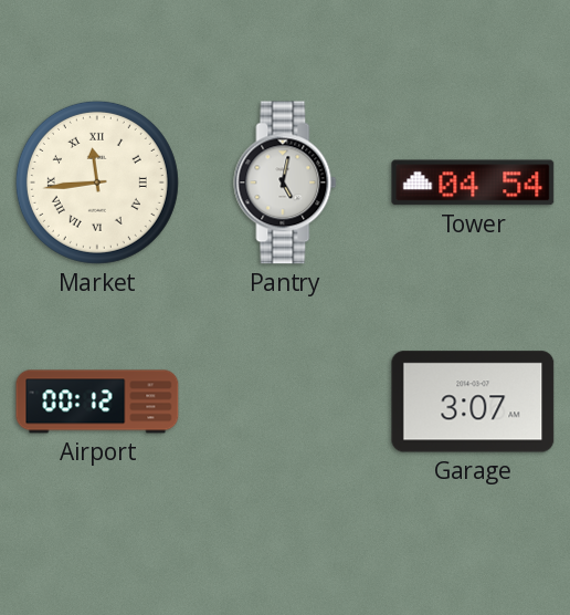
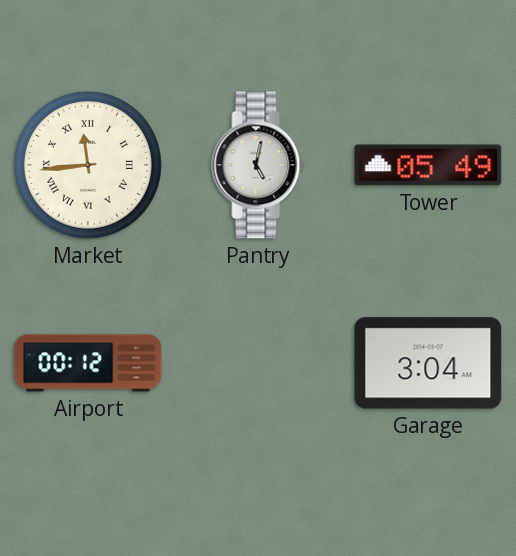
Tower: 04:54 -> 05:49
Garage: 3:07 -> 3:04
